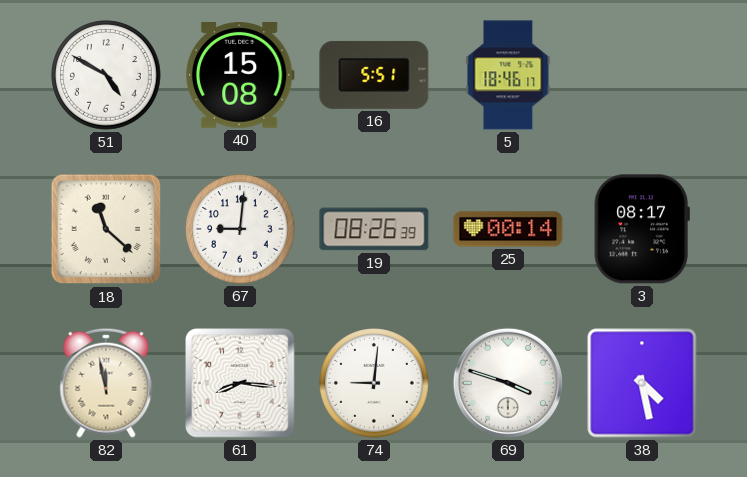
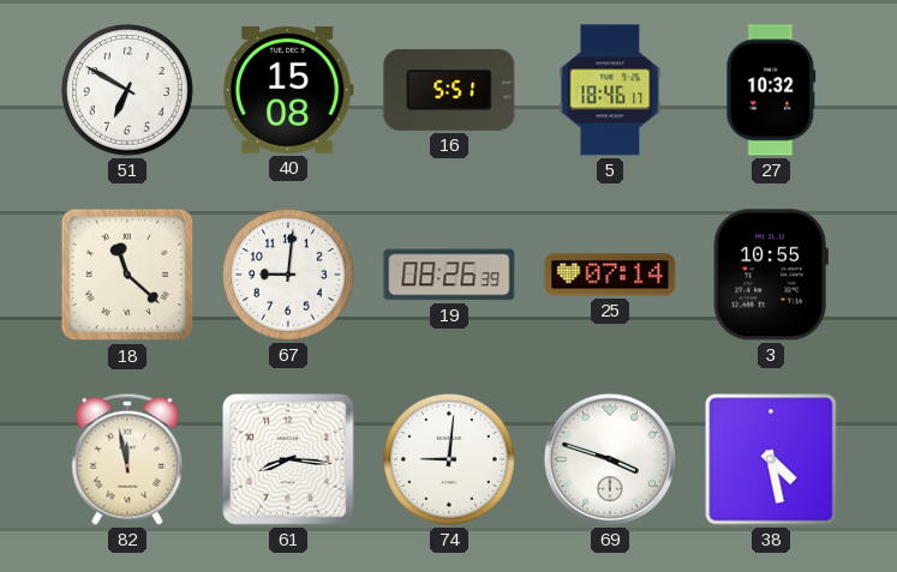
51: 4:50 -> 6:50
27: none -> 10:32
25: 00:14 -> 07:14
3: 08:17 -> 10:55
